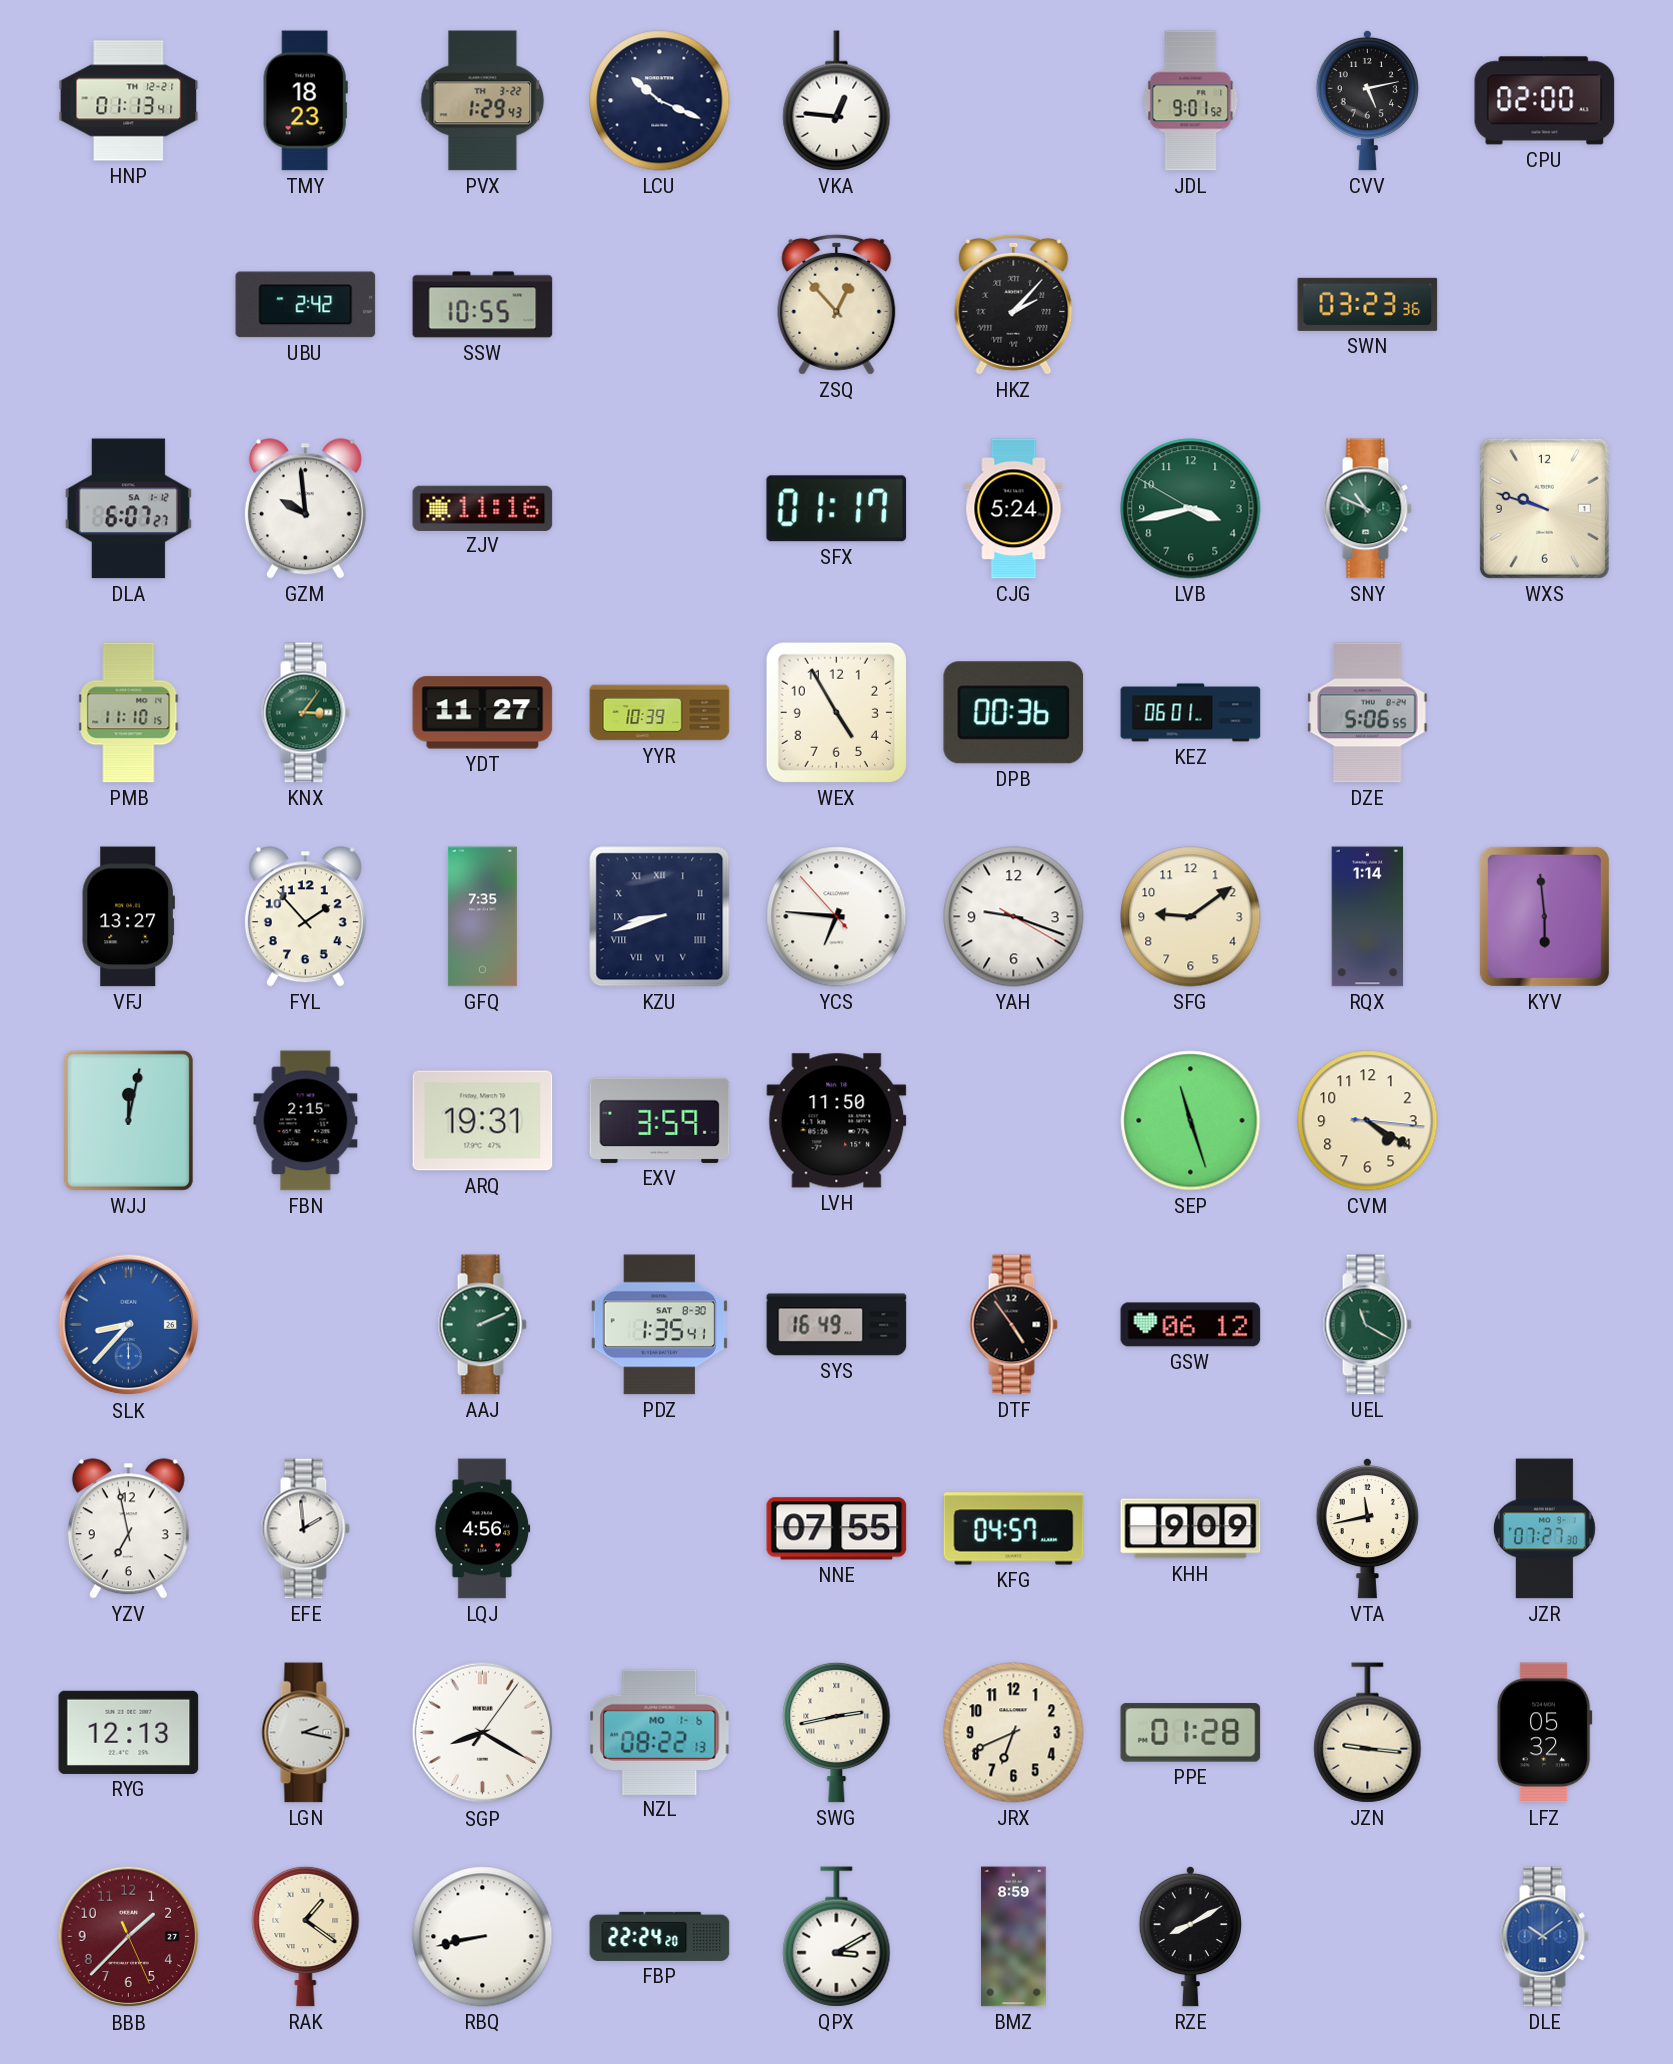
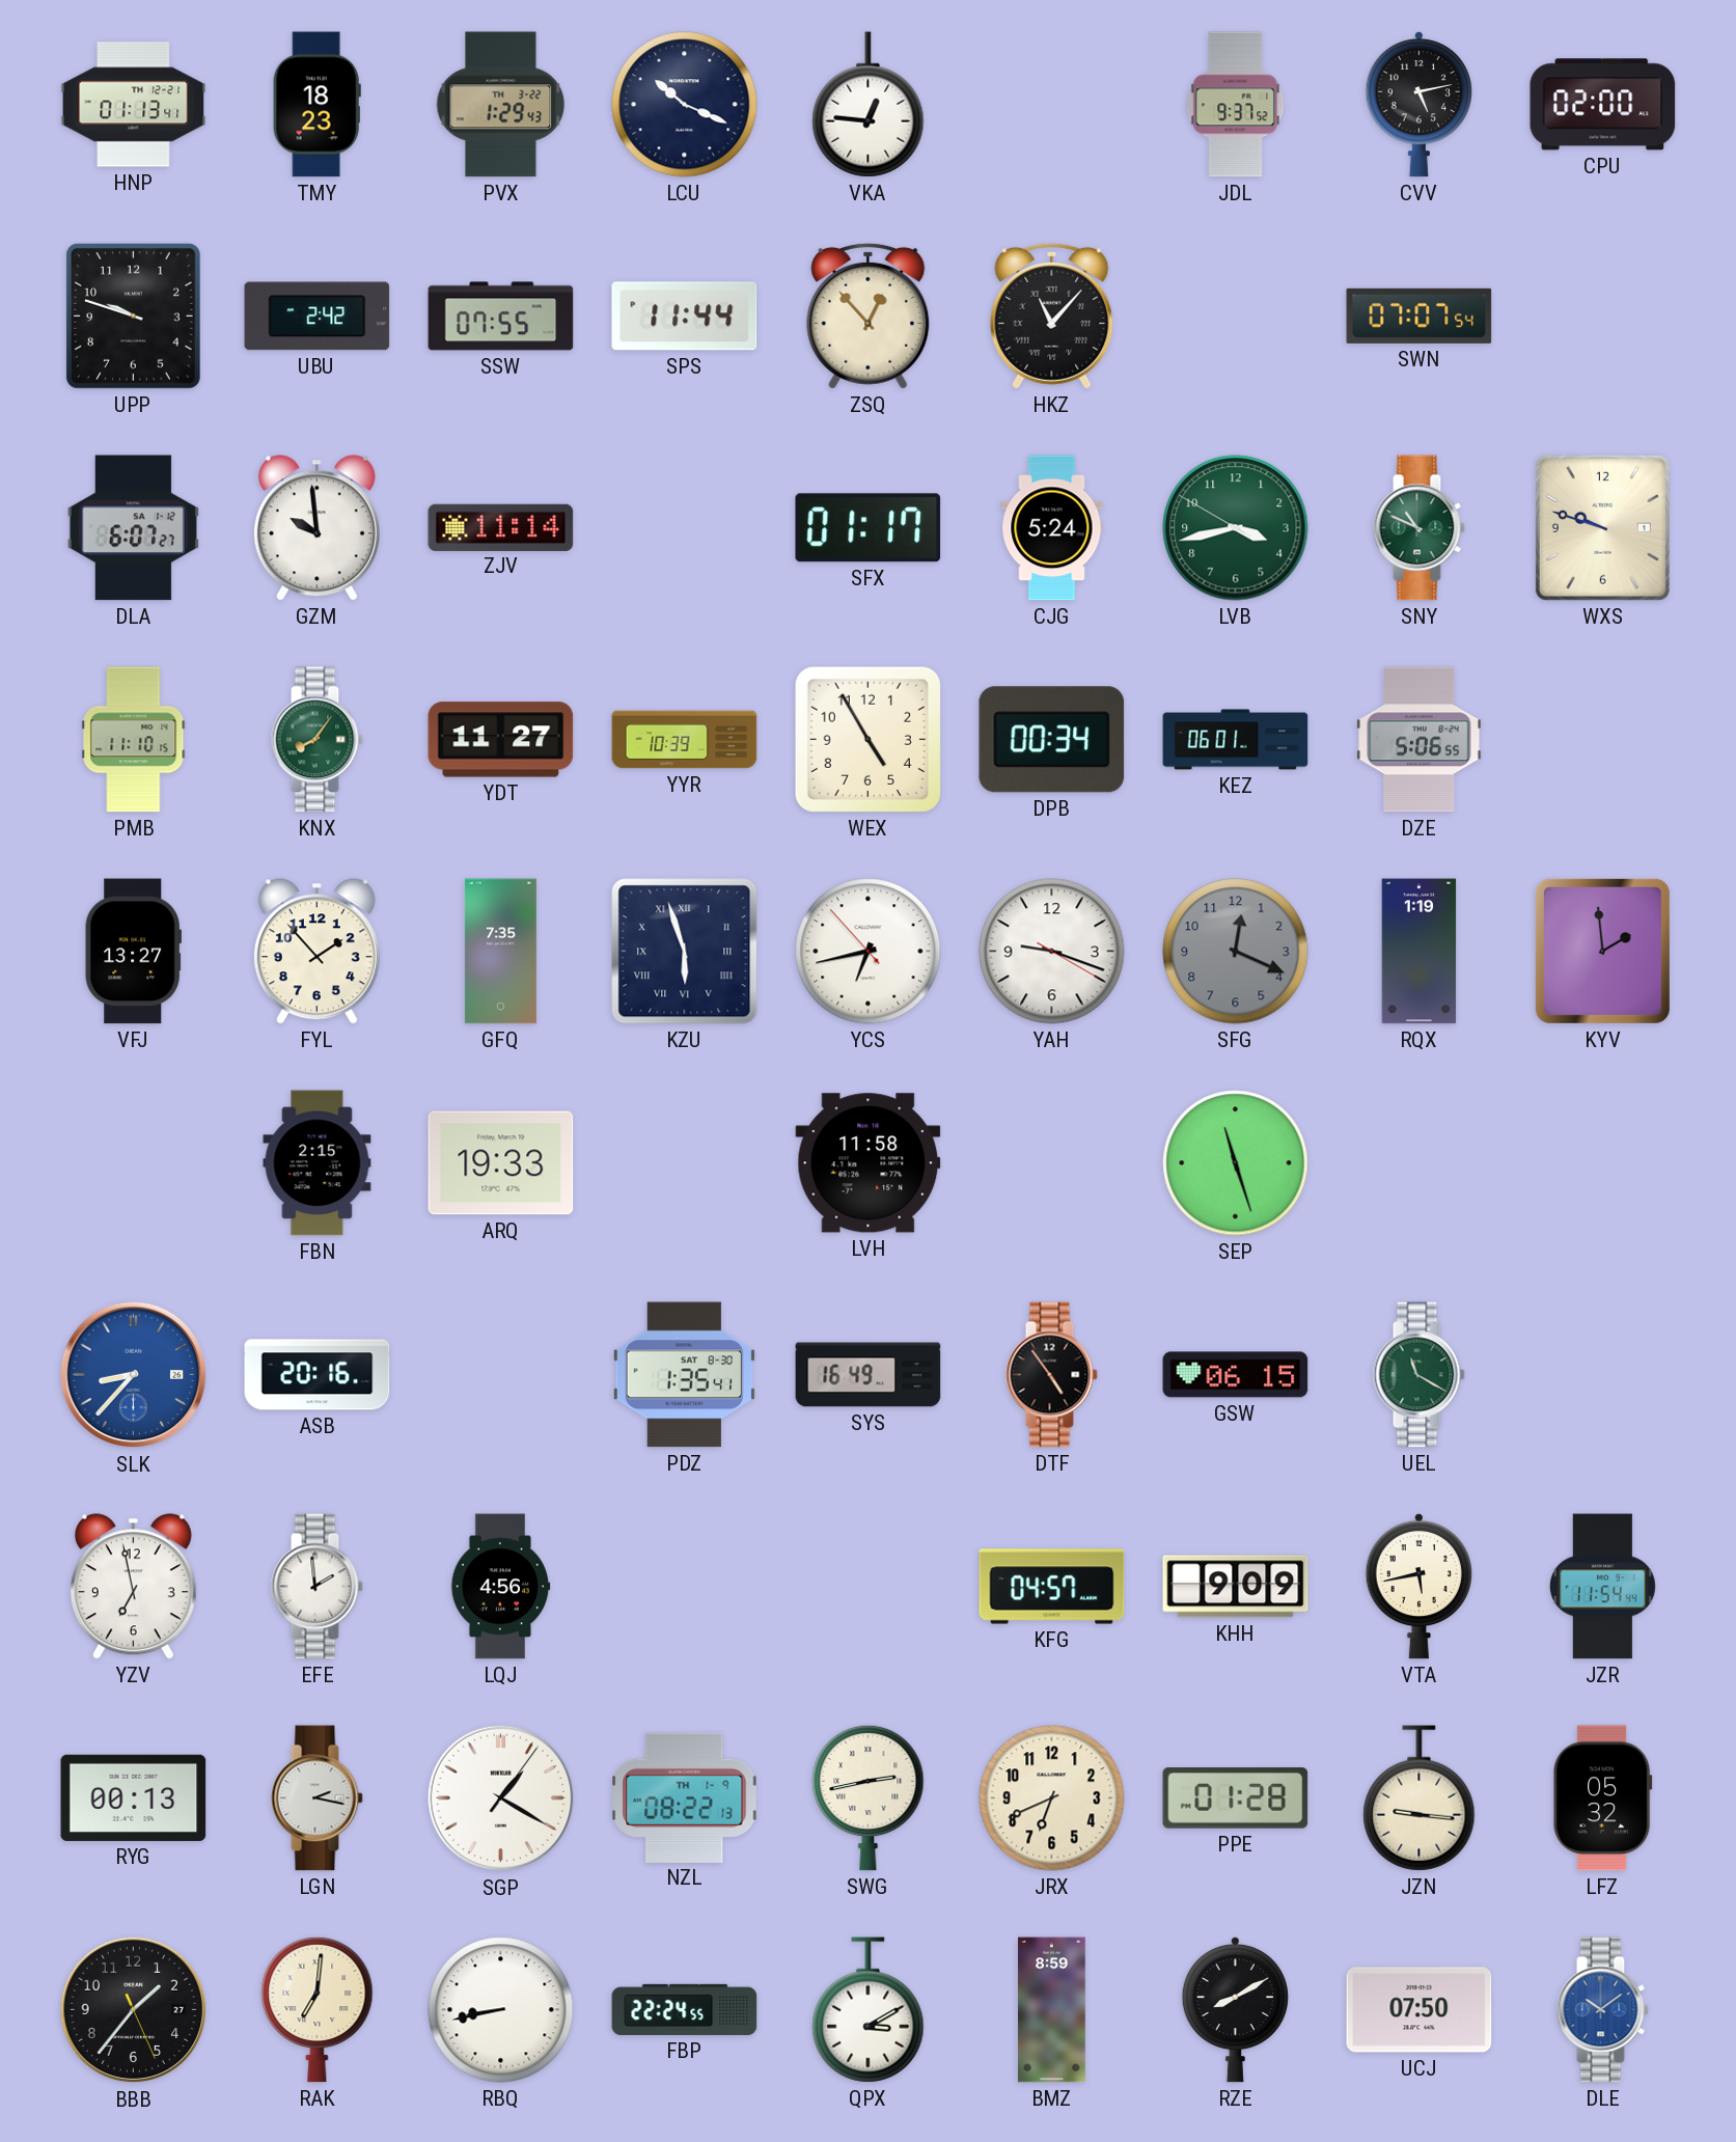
JDL: 9:01 -> 9:37
UPP: none -> 9:48
SSW: 10:55 -> 07:55
SPS: none -> 11:44
HKZ: 2:07 -> 11:07
SWN: 03:23 -> 07:07
ZJV: 11:16 -> 11:14
KNX: 3:06 -> 8:06
DPB: 00:36 -> 00:34
KZU: 8:42 -> 5:57
YCS: 6:45 -> 6:42
SFG: 9:09 -> 12:19
SFG dial: cream -> grey
RQX: 1:14 -> 1:19
KYV: 5:59 -> 1:59
WJJ: 12:02 -> none
ARQ: 19:31 -> 19:33
EXV: 3:59 -> none
LVH: 11:50 -> 11:58
CVM: 4:20 -> none
ASB: none -> 20:16
AAJ: 2:11 -> none
GSW: 06:12 -> 06:15
NNE: 07:55 -> none
VTA: 11:43 -> 5:43
JZR: 07:27 -> 11:54
RYG: 12:13 -> 00:13
SGP: 8:20 -> 1:20
NZL date: MO 1-6 -> TH 1-9
BBB: 1:37 -> 1:36
BBB dial: burgundy -> black
RAK: 1:21 -> 7:01
FBP: 22:24:20 -> 22:24:55
UCJ: none -> 07:50
